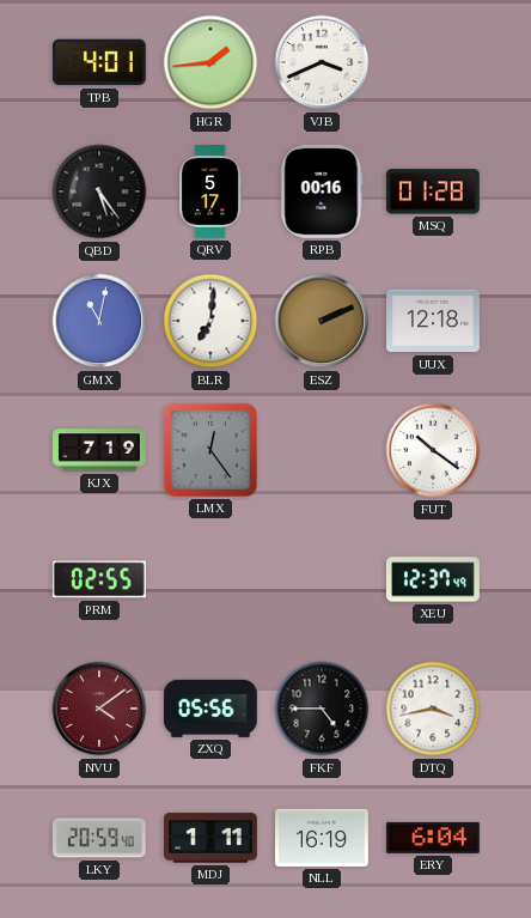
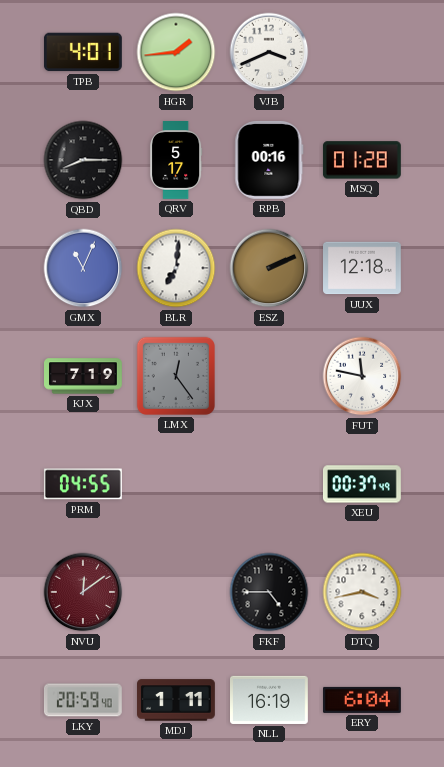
QBD: 5:24 -> 8:15
GMX: 11:02 -> 11:04
FUT: 10:21 -> 11:47
PRM: 02:55 -> 04:55
XEU: 12:37 -> 00:37
NVU: 4:09 -> 12:09
ZXQ: 05:56 -> none
